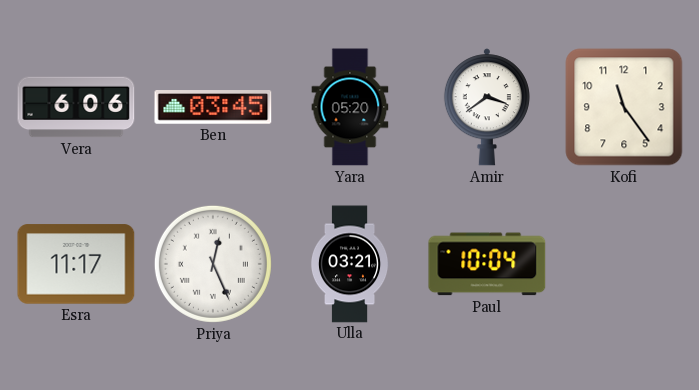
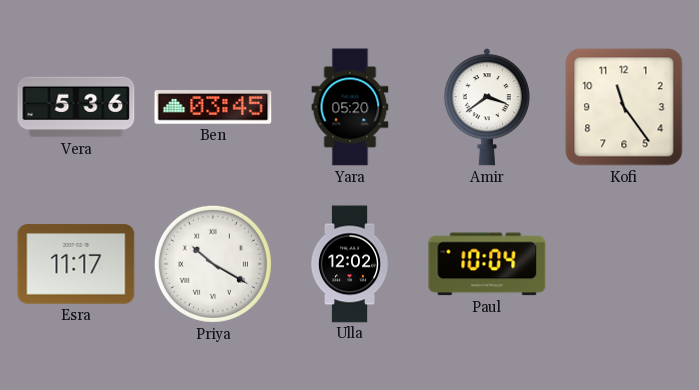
Vera: 6:06 -> 5:36
Priya: 12:26 -> 10:20
Ulla: 03:21 -> 12:02
